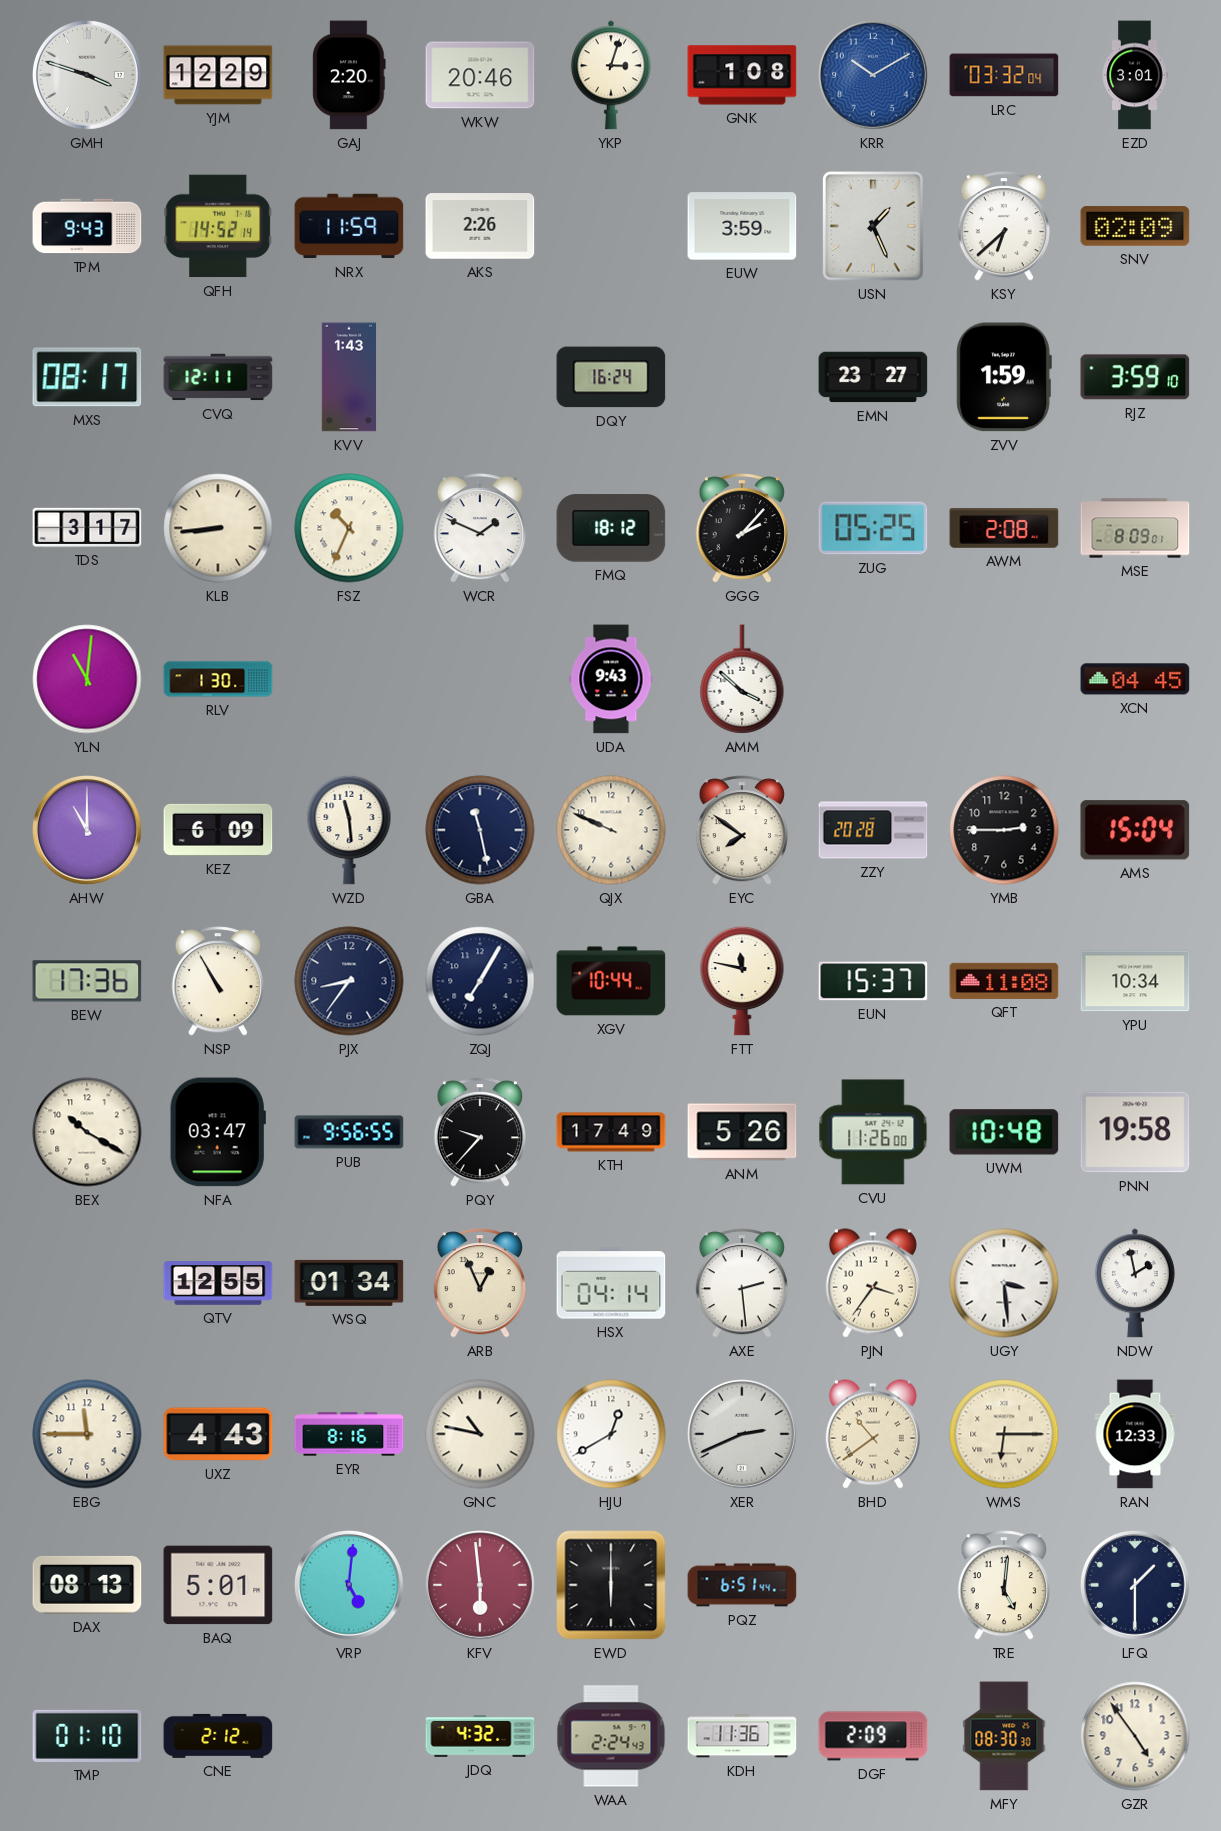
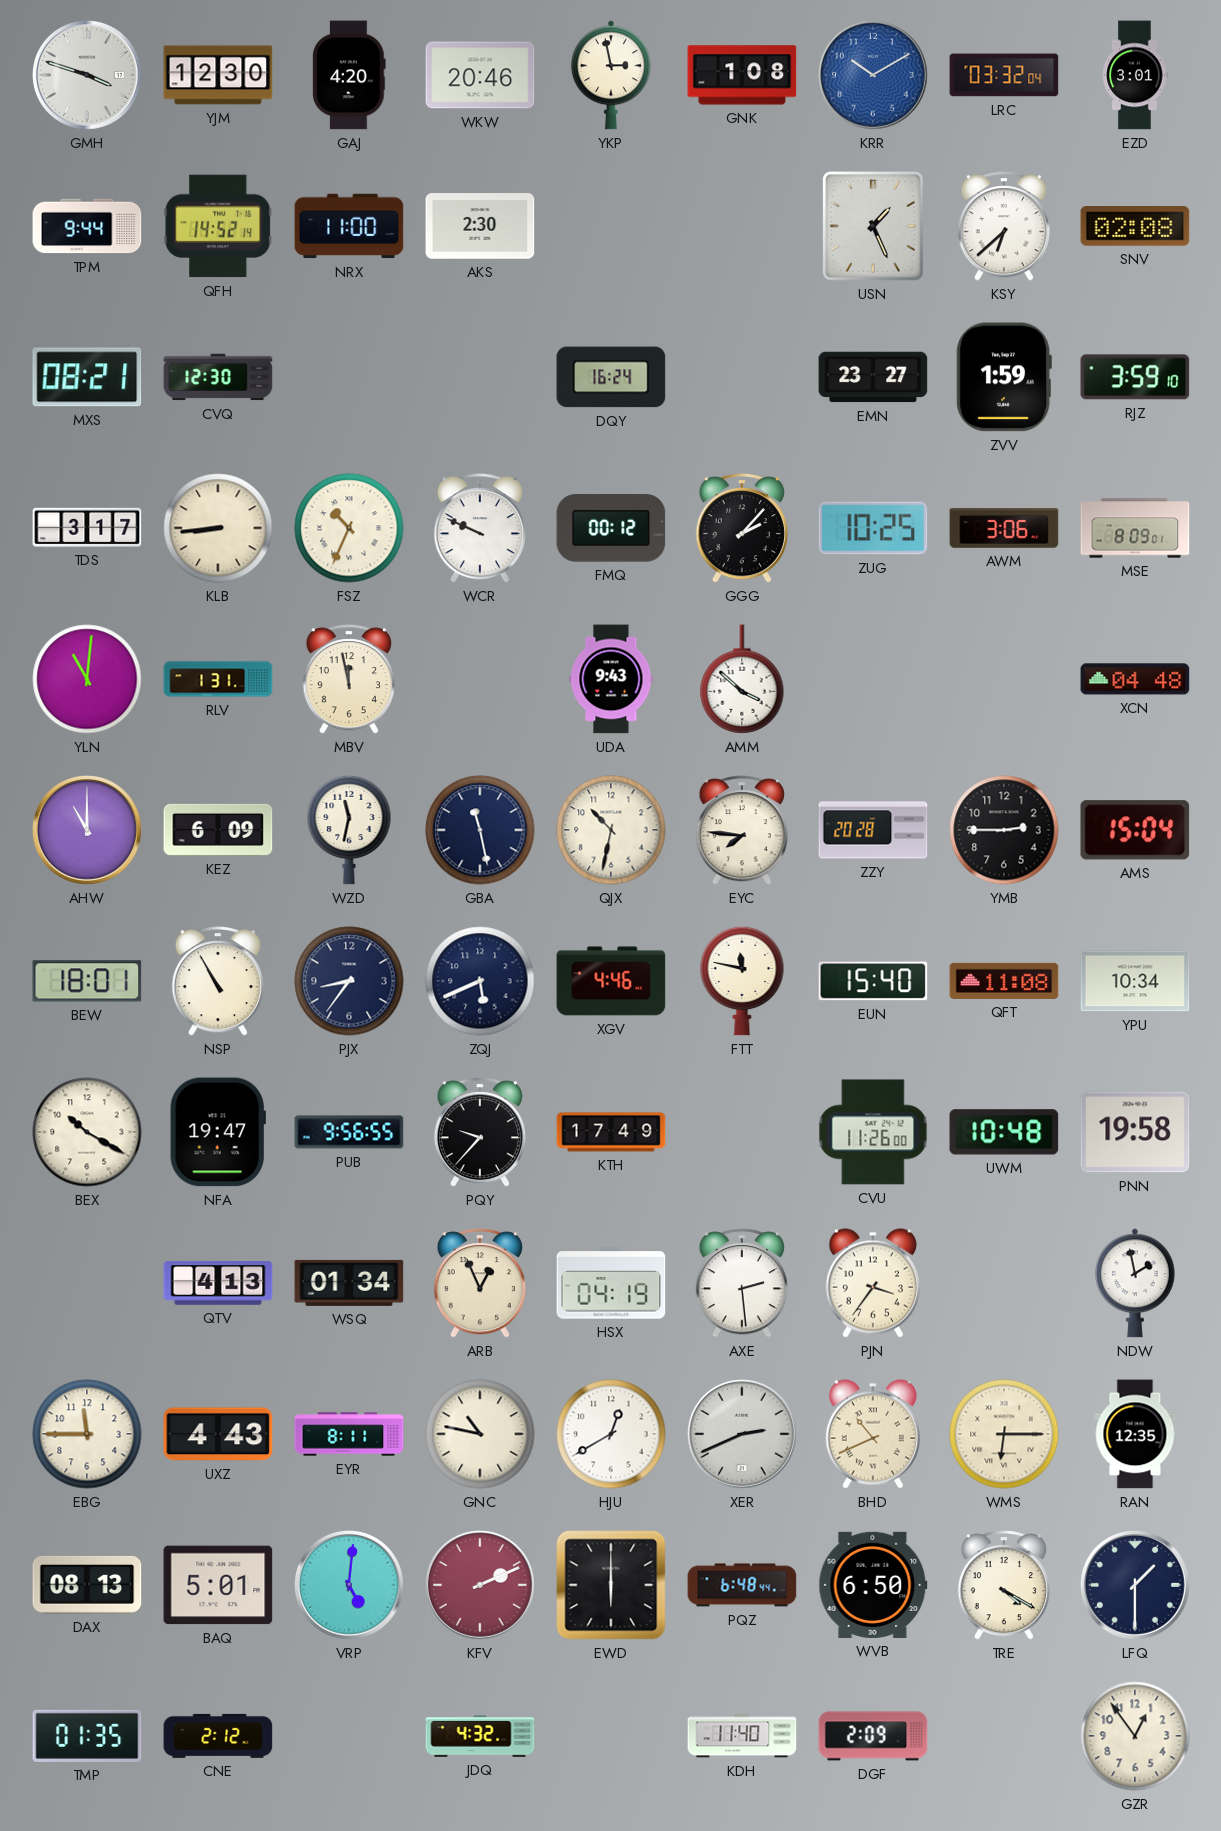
YJM: 12:29 -> 12:30
GAJ: 2:20 -> 4:20
YKP: 3:03 -> 2:58
TPM: 9:43 -> 9:44
NRX: 11:59 -> 11:00
AKS: 2:26 -> 2:30
EUW: 3:59 -> none
SNV: 02:09 -> 02:08
MXS: 08:17 -> 08:21
CVQ: 12:11 -> 12:30
KVV: 1:43 -> none
WCR: 1:49 -> 9:49
FMQ: 18:12 -> 00:12
ZUG: 05:25 -> 10:25
AWM: 2:08 -> 3:06
RLV: 1:30 -> 1:31
MBV: none -> 11:58
XCN: 04:45 -> 04:48
WZD: 11:29 -> 11:32
QJX: 9:49 -> 10:32
EYC: 7:51 -> 7:46
BEW: 17:36 -> 18:01
ZQJ: 7:05 -> 5:41
XGV: 10:44 -> 4:46
EUN: 15:37 -> 15:40
NFA: 03:47 -> 19:47
ANM: 5:26 -> none
QTV: 12:55 -> 4:13
HSX: 04:14 -> 04:19
UGY: 3:29 -> none
EYR: 8:16 -> 8:11
BHD: 10:39 -> 10:41
RAN: 12:33 -> 12:35
KFV: 5:59 -> 2:11
PQZ: 6:51 -> 6:48
WVB: none -> 6:50
TRE: 5:01 -> 4:20
TMP: 01:10 -> 01:35
WAA: 2:24 -> none
KDH: 11:36 -> 11:40
MFY: 08:30 -> none
GZR: 4:54 -> 12:54
